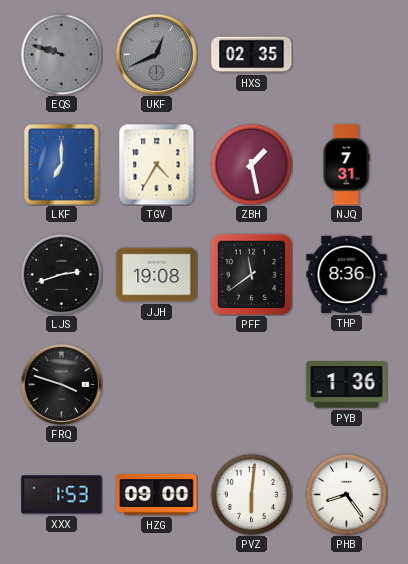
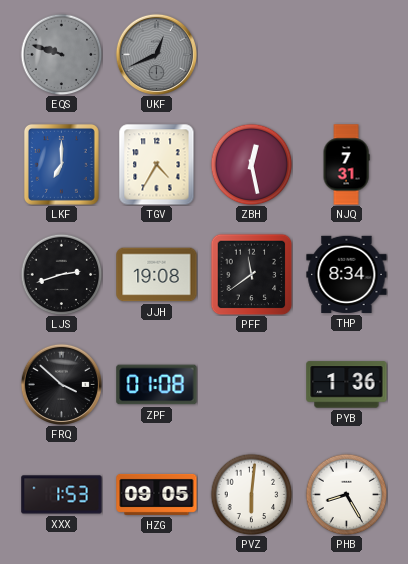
HXS: 02:35 -> none
ZBH: 1:28 -> 12:28
THP: 8:36 -> 8:34
FRQ: 3:48 -> 3:52
ZPF: none -> 01:08
HZG: 09:00 -> 09:05
PHB: 8:24 -> 8:25
